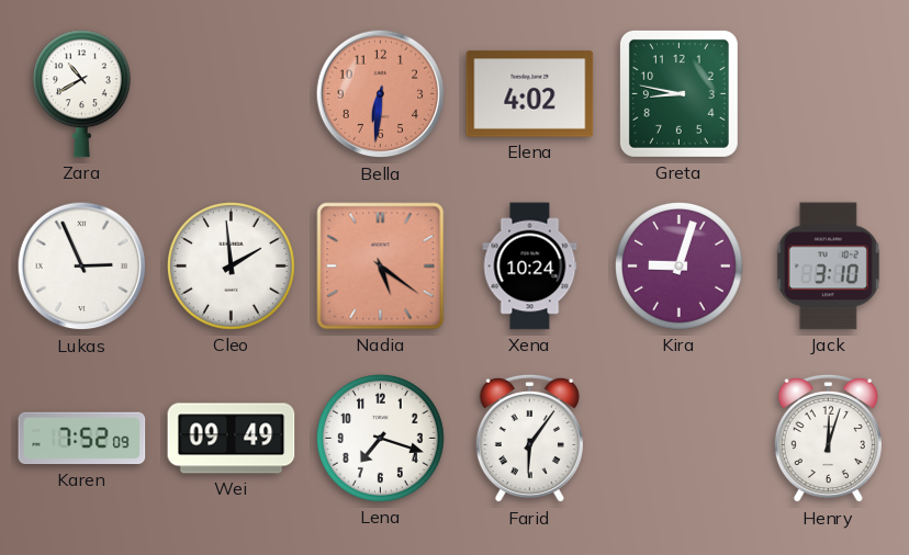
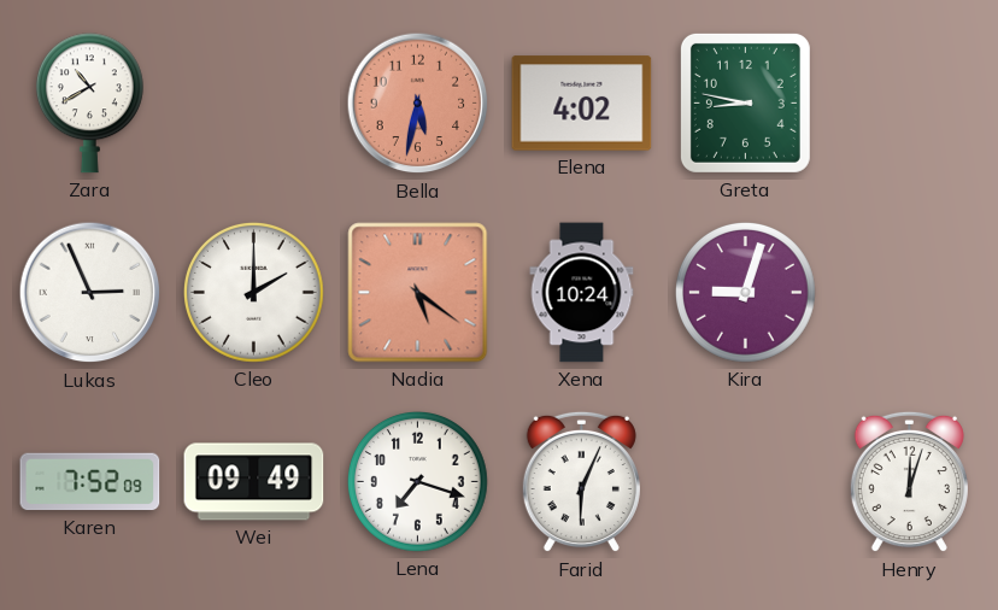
Bella: 6:31 -> 5:32
Cleo: 1:59 -> 2:00
Jack: 3:10 -> none
Farid: 6:06 -> 6:04
